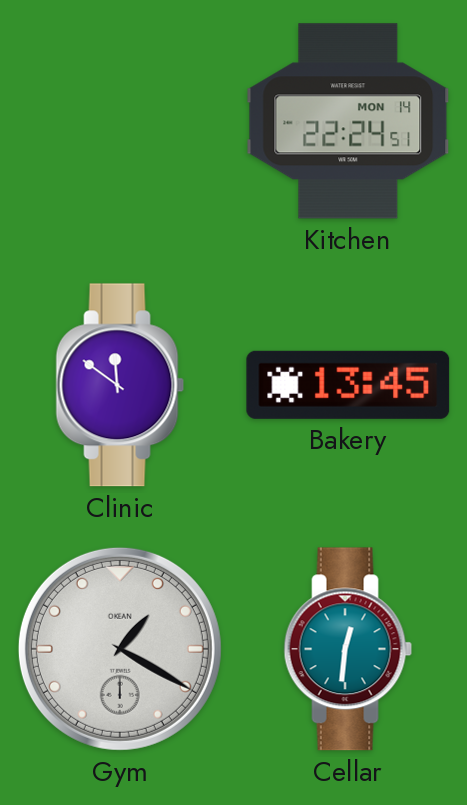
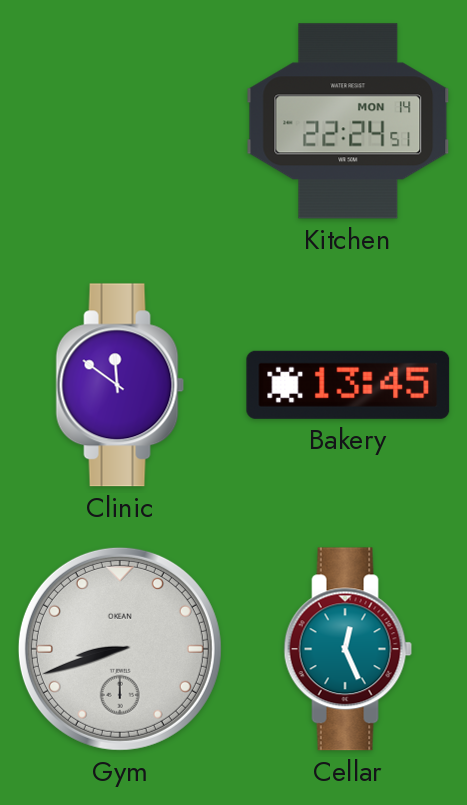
Gym: 1:20 -> 8:42
Cellar: 12:31 -> 12:26
